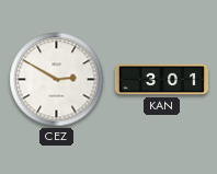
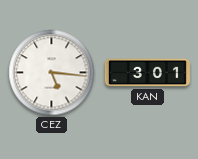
CEZ: 2:50 -> 5:16
